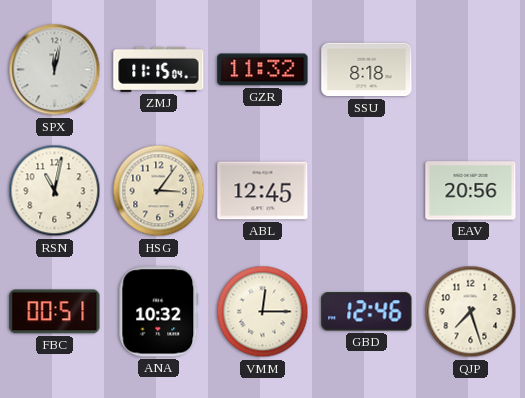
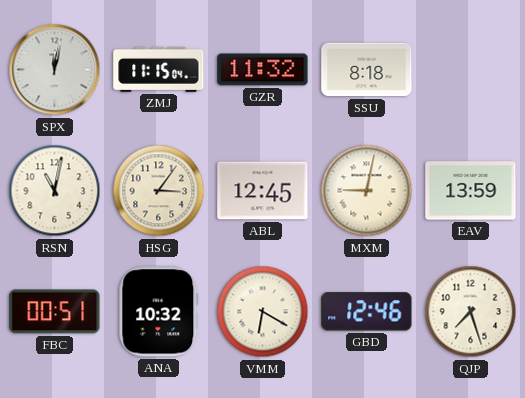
MXM: none -> 9:02
EAV: 20:56 -> 13:59
VMM: 12:15 -> 6:20
